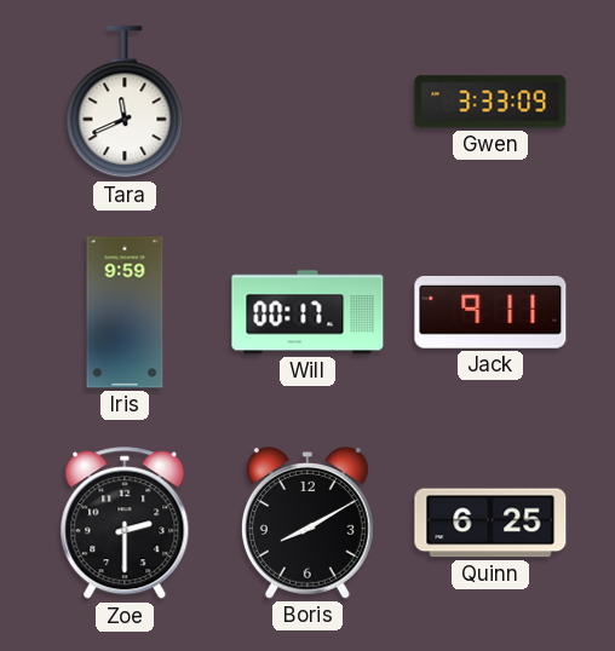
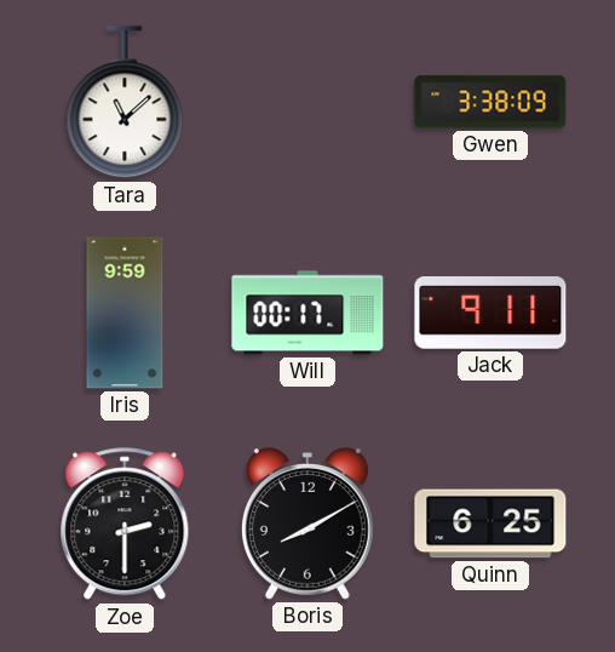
Tara: 11:41 -> 11:08
Gwen: 3:33 -> 3:38
